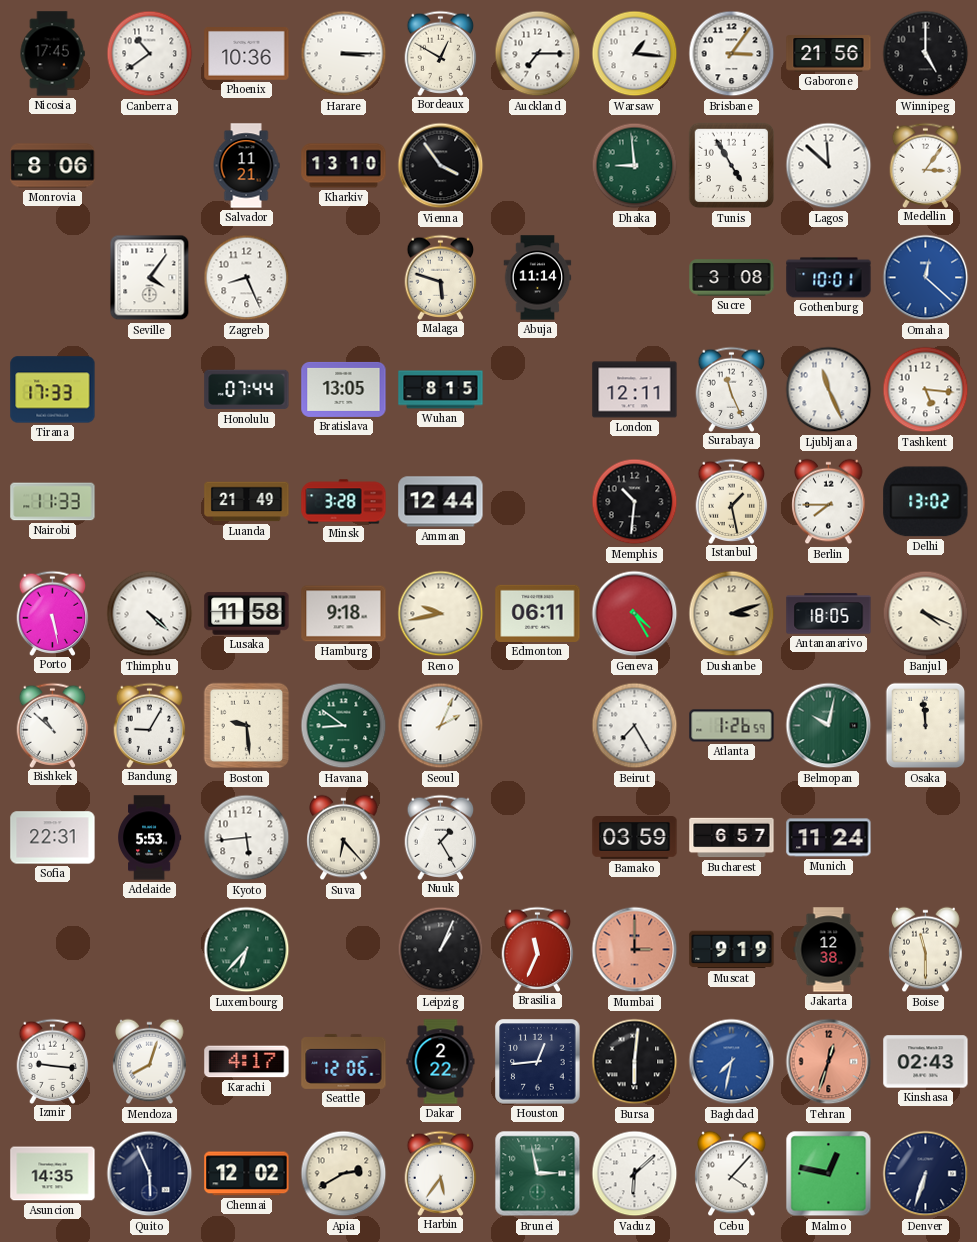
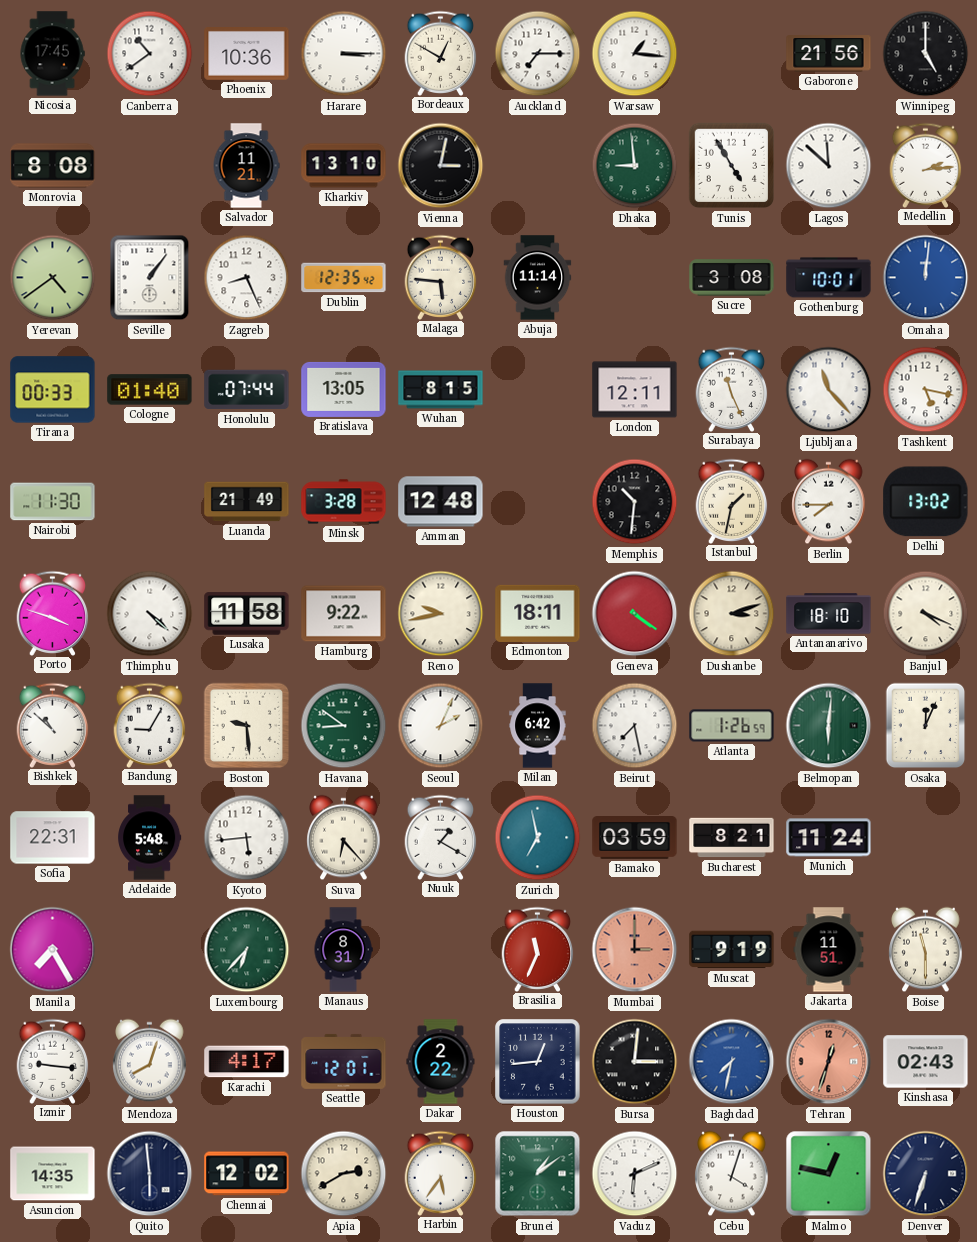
Brisbane: 3:06 -> none
Monrovia: 8:06 -> 8:08
Vienna: 3:54 -> 3:02
Medellin: 3:06 -> 2:14
Yerevan: none -> 4:39
Seville: 4:06 -> 1:06
Dublin: none -> 12:35
Malaga: 5:48 -> 5:46
Omaha: 12:22 -> 12:01
Tirana: 17:33 -> 00:33
Cologne: none -> 01:40
Ljubljana: 11:26 -> 11:23
Tashkent: 5:16 -> 5:17
Nairobi: 11:33 -> 11:30
Amman: 12:44 -> 12:48
Istanbul: 1:28 -> 1:32
Porto: 5:28 -> 3:48
Hamburg: 9:18 -> 9:22
Edmonton: 06:11 -> 18:11
Geneva: 4:25 -> 4:21
Antananarivo: 18:05 -> 18:10
Milan: none -> 6:42
Beirut: 7:25 -> 7:28
Belmopan: 10:02 -> 6:01
Osaka: 11:59 -> 12:04
Adelaide: 5:53 -> 5:48
Nuuk: 1:25 -> 1:20
Zurich: none -> 6:58
Bucharest: 6:57 -> 8:21
Manila: none -> 7:25
Manaus: none -> 8:31
Leipzig: 1:04 -> none
Jakarta: 12:38 -> 11:51
Seattle: 12:06 -> 12:01
Bursa: 6:01 -> 3:01
Quito: 5:56 -> 5:59
Brunei: 2:58 -> 1:09
Vaduz: 6:08 -> 6:11
Cebu: 4:07 -> 4:03
